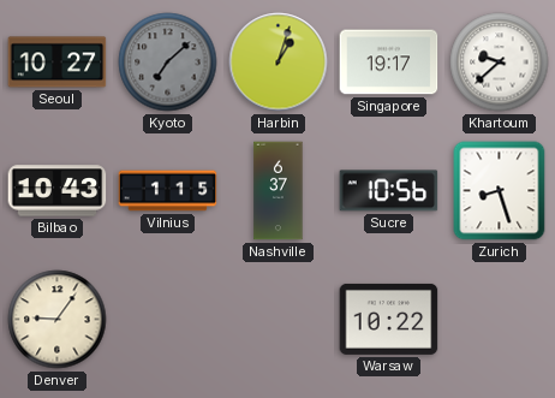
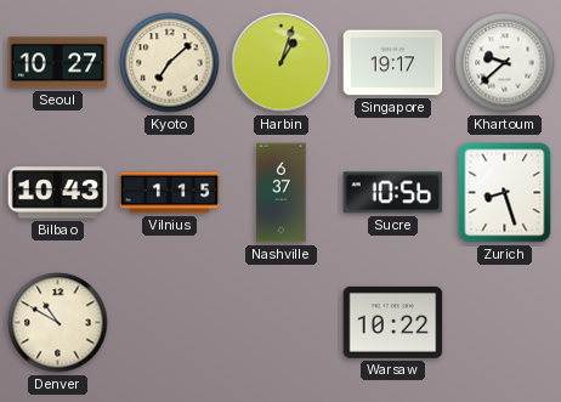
Kyoto dial: grey -> cream
Denver: 9:06 -> 10:50
